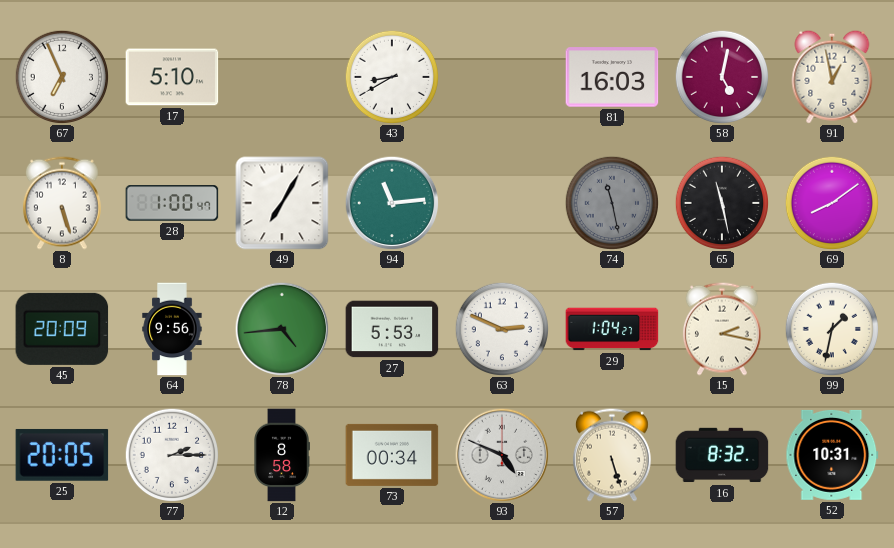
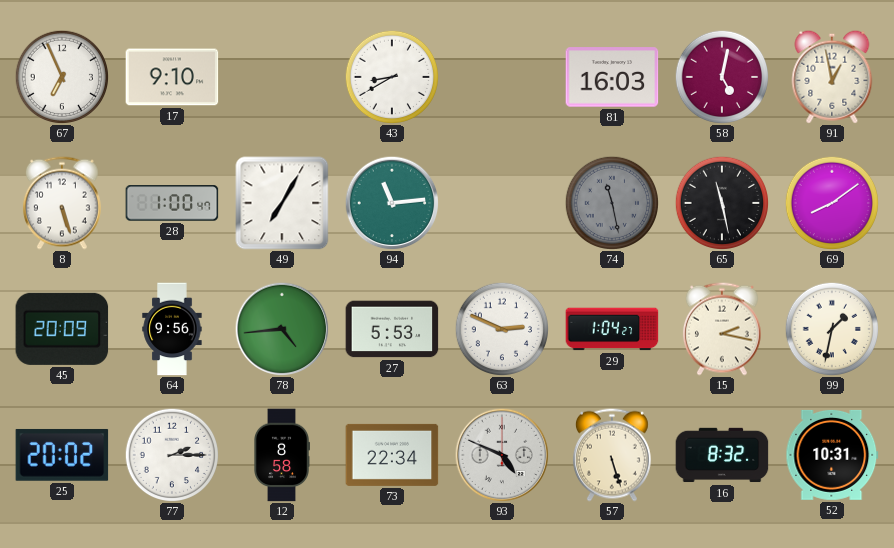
17: 5:10 -> 9:10
25: 20:05 -> 20:02
73: 00:34 -> 22:34
